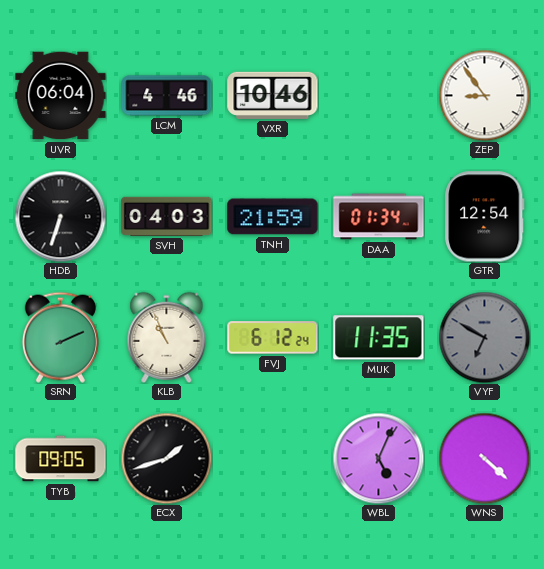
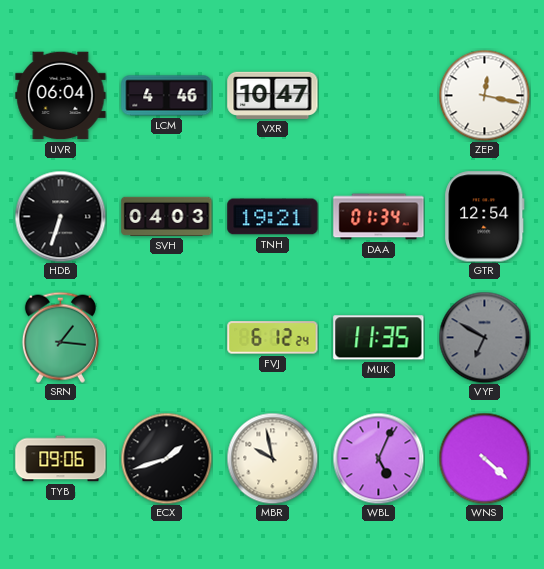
VXR: 10:46 -> 10:47
ZEP: 8:54 -> 12:17
TNH: 21:59 -> 19:21
SRN: 2:11 -> 1:16
KLB: 10:56 -> none
TYB: 09:05 -> 09:06
MBR: none -> 9:58
